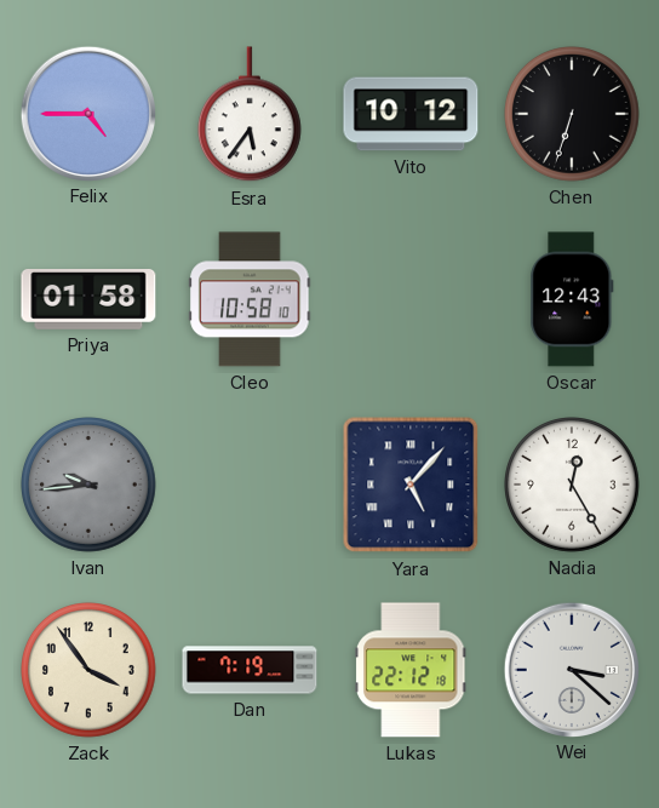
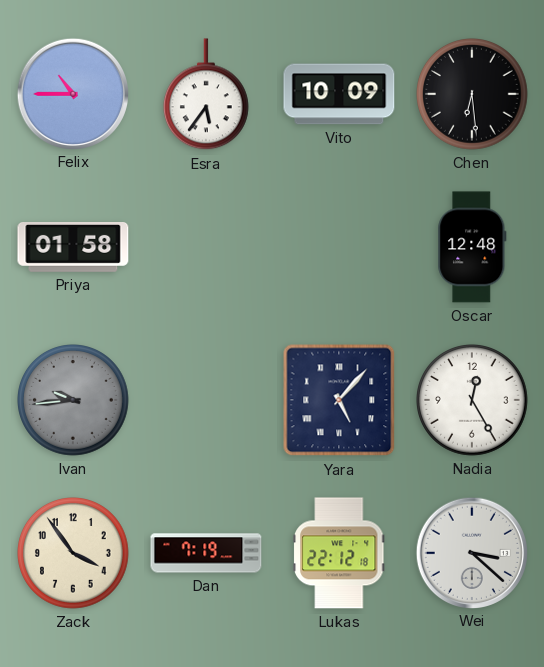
Felix: 4:45 -> 10:45
Vito: 10:12 -> 10:09
Chen: 6:33 -> 6:29
Cleo: 10:58 -> none
Oscar: 12:43 -> 12:48
